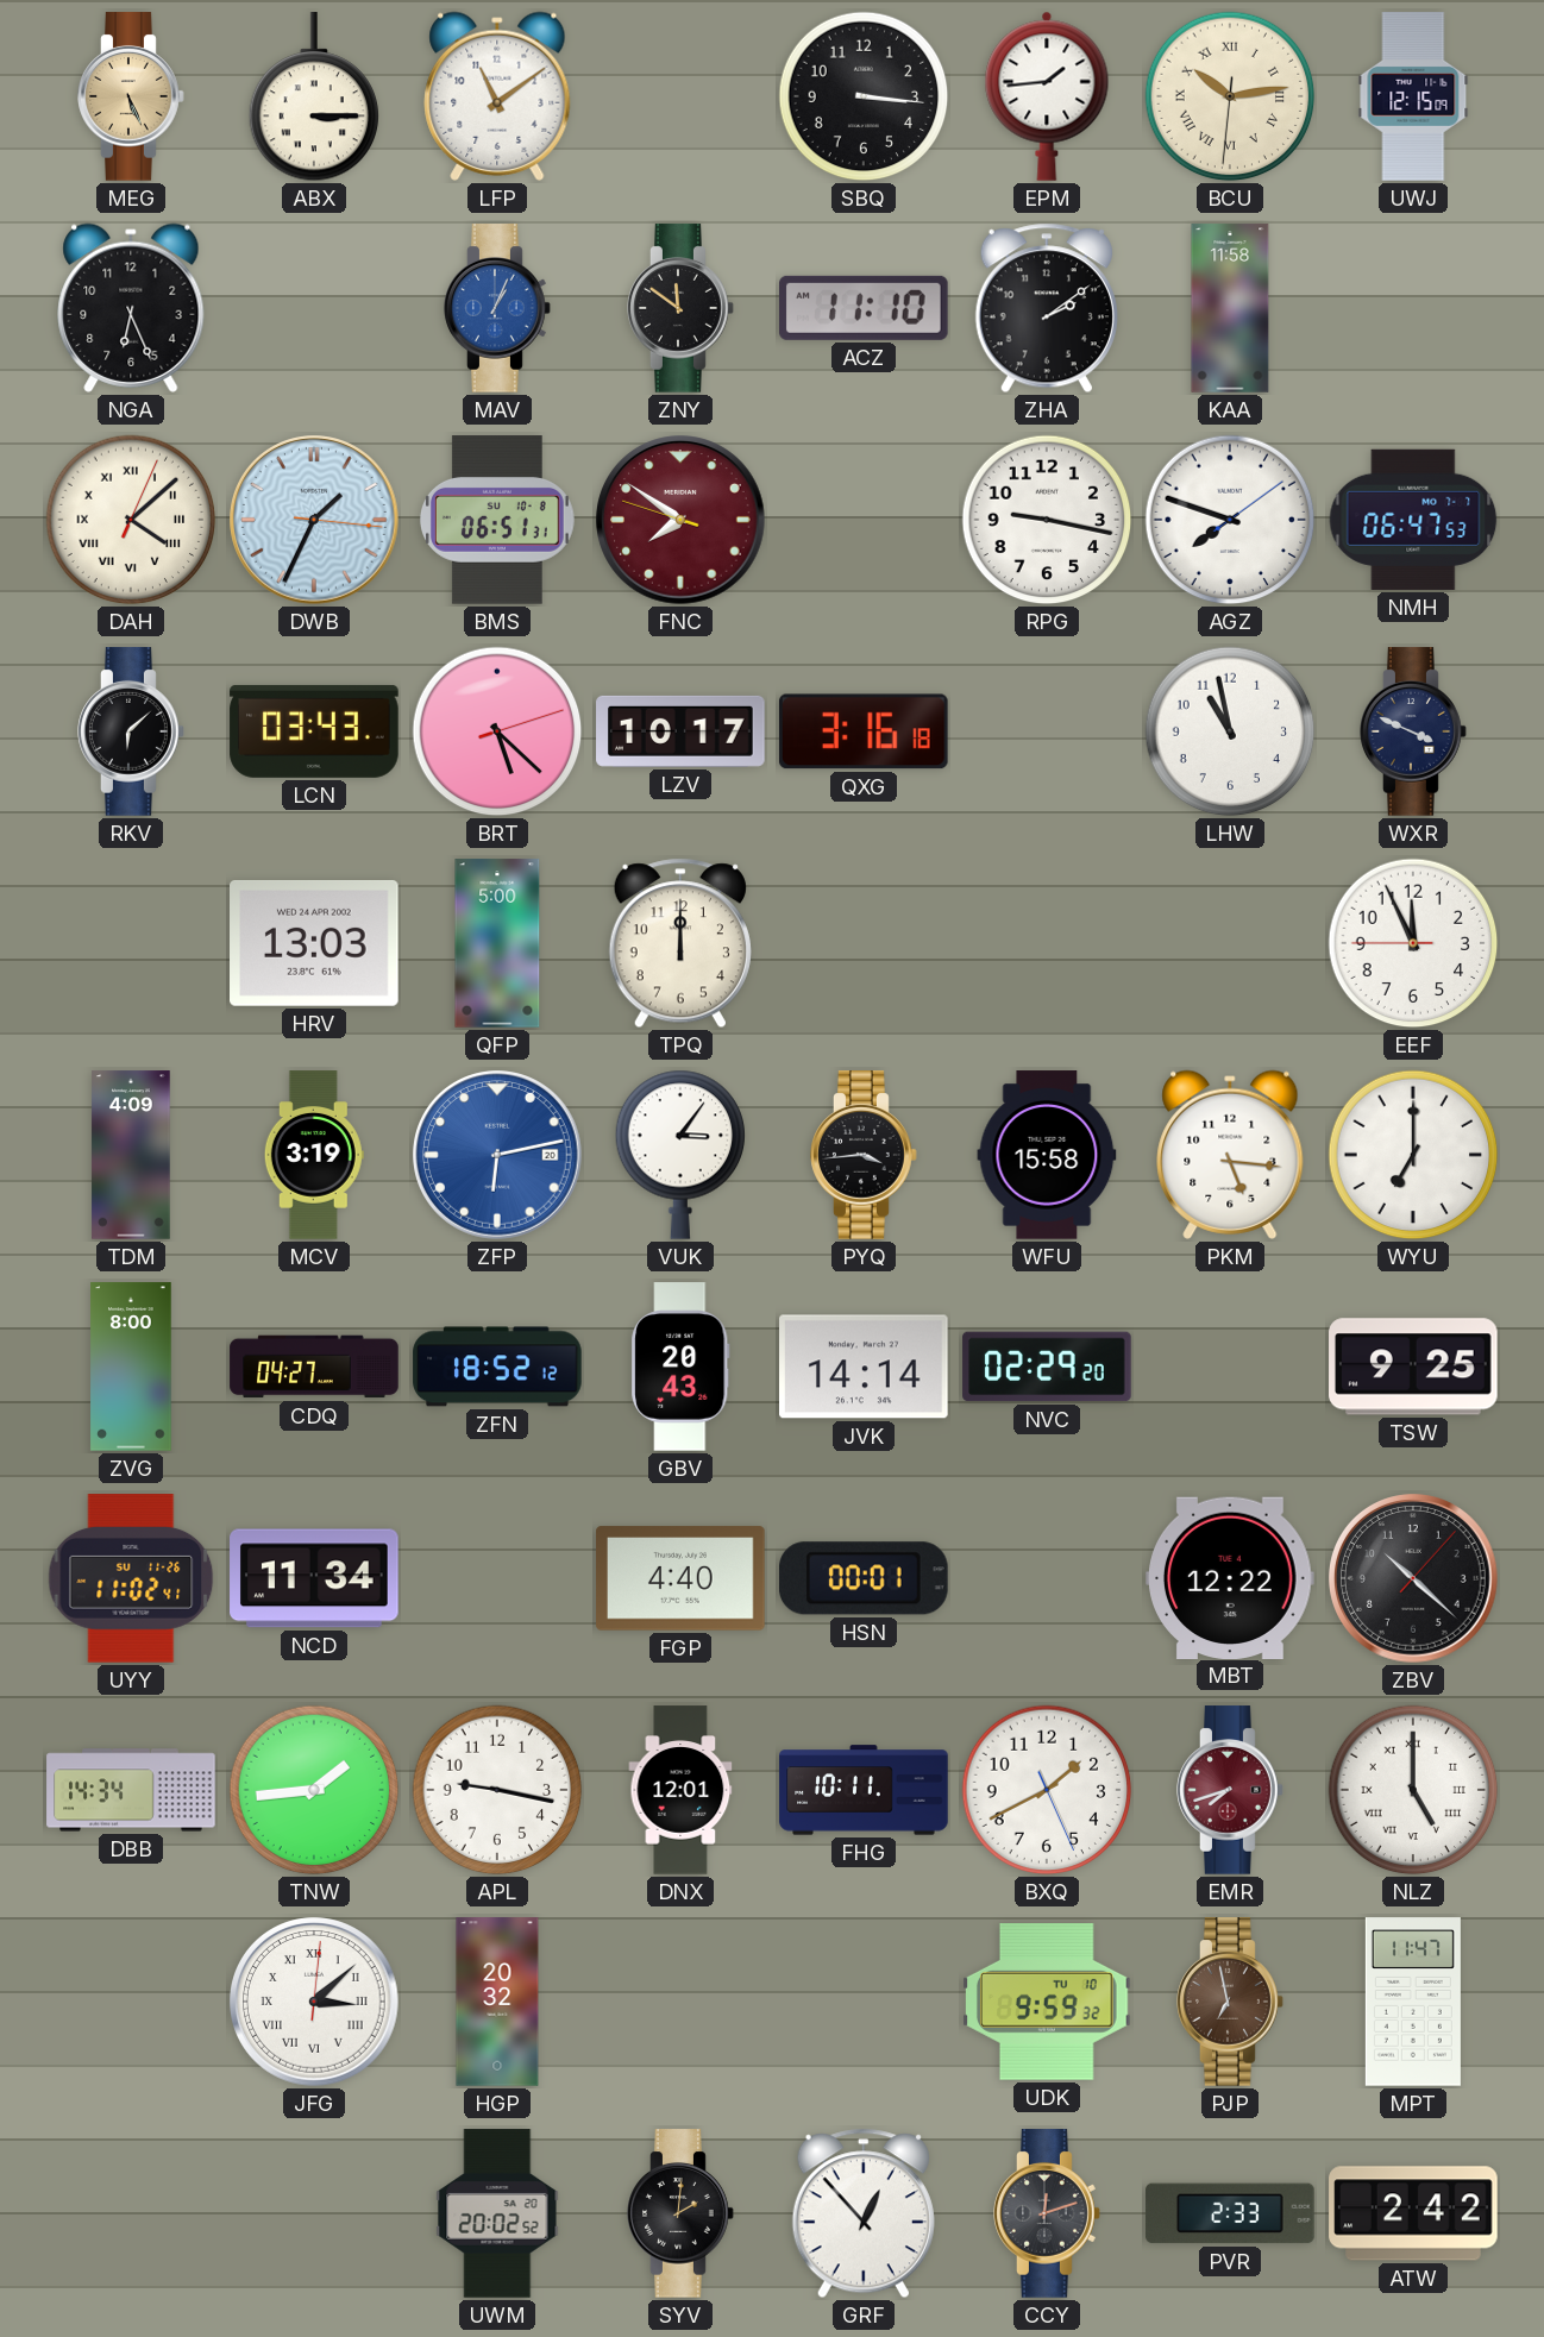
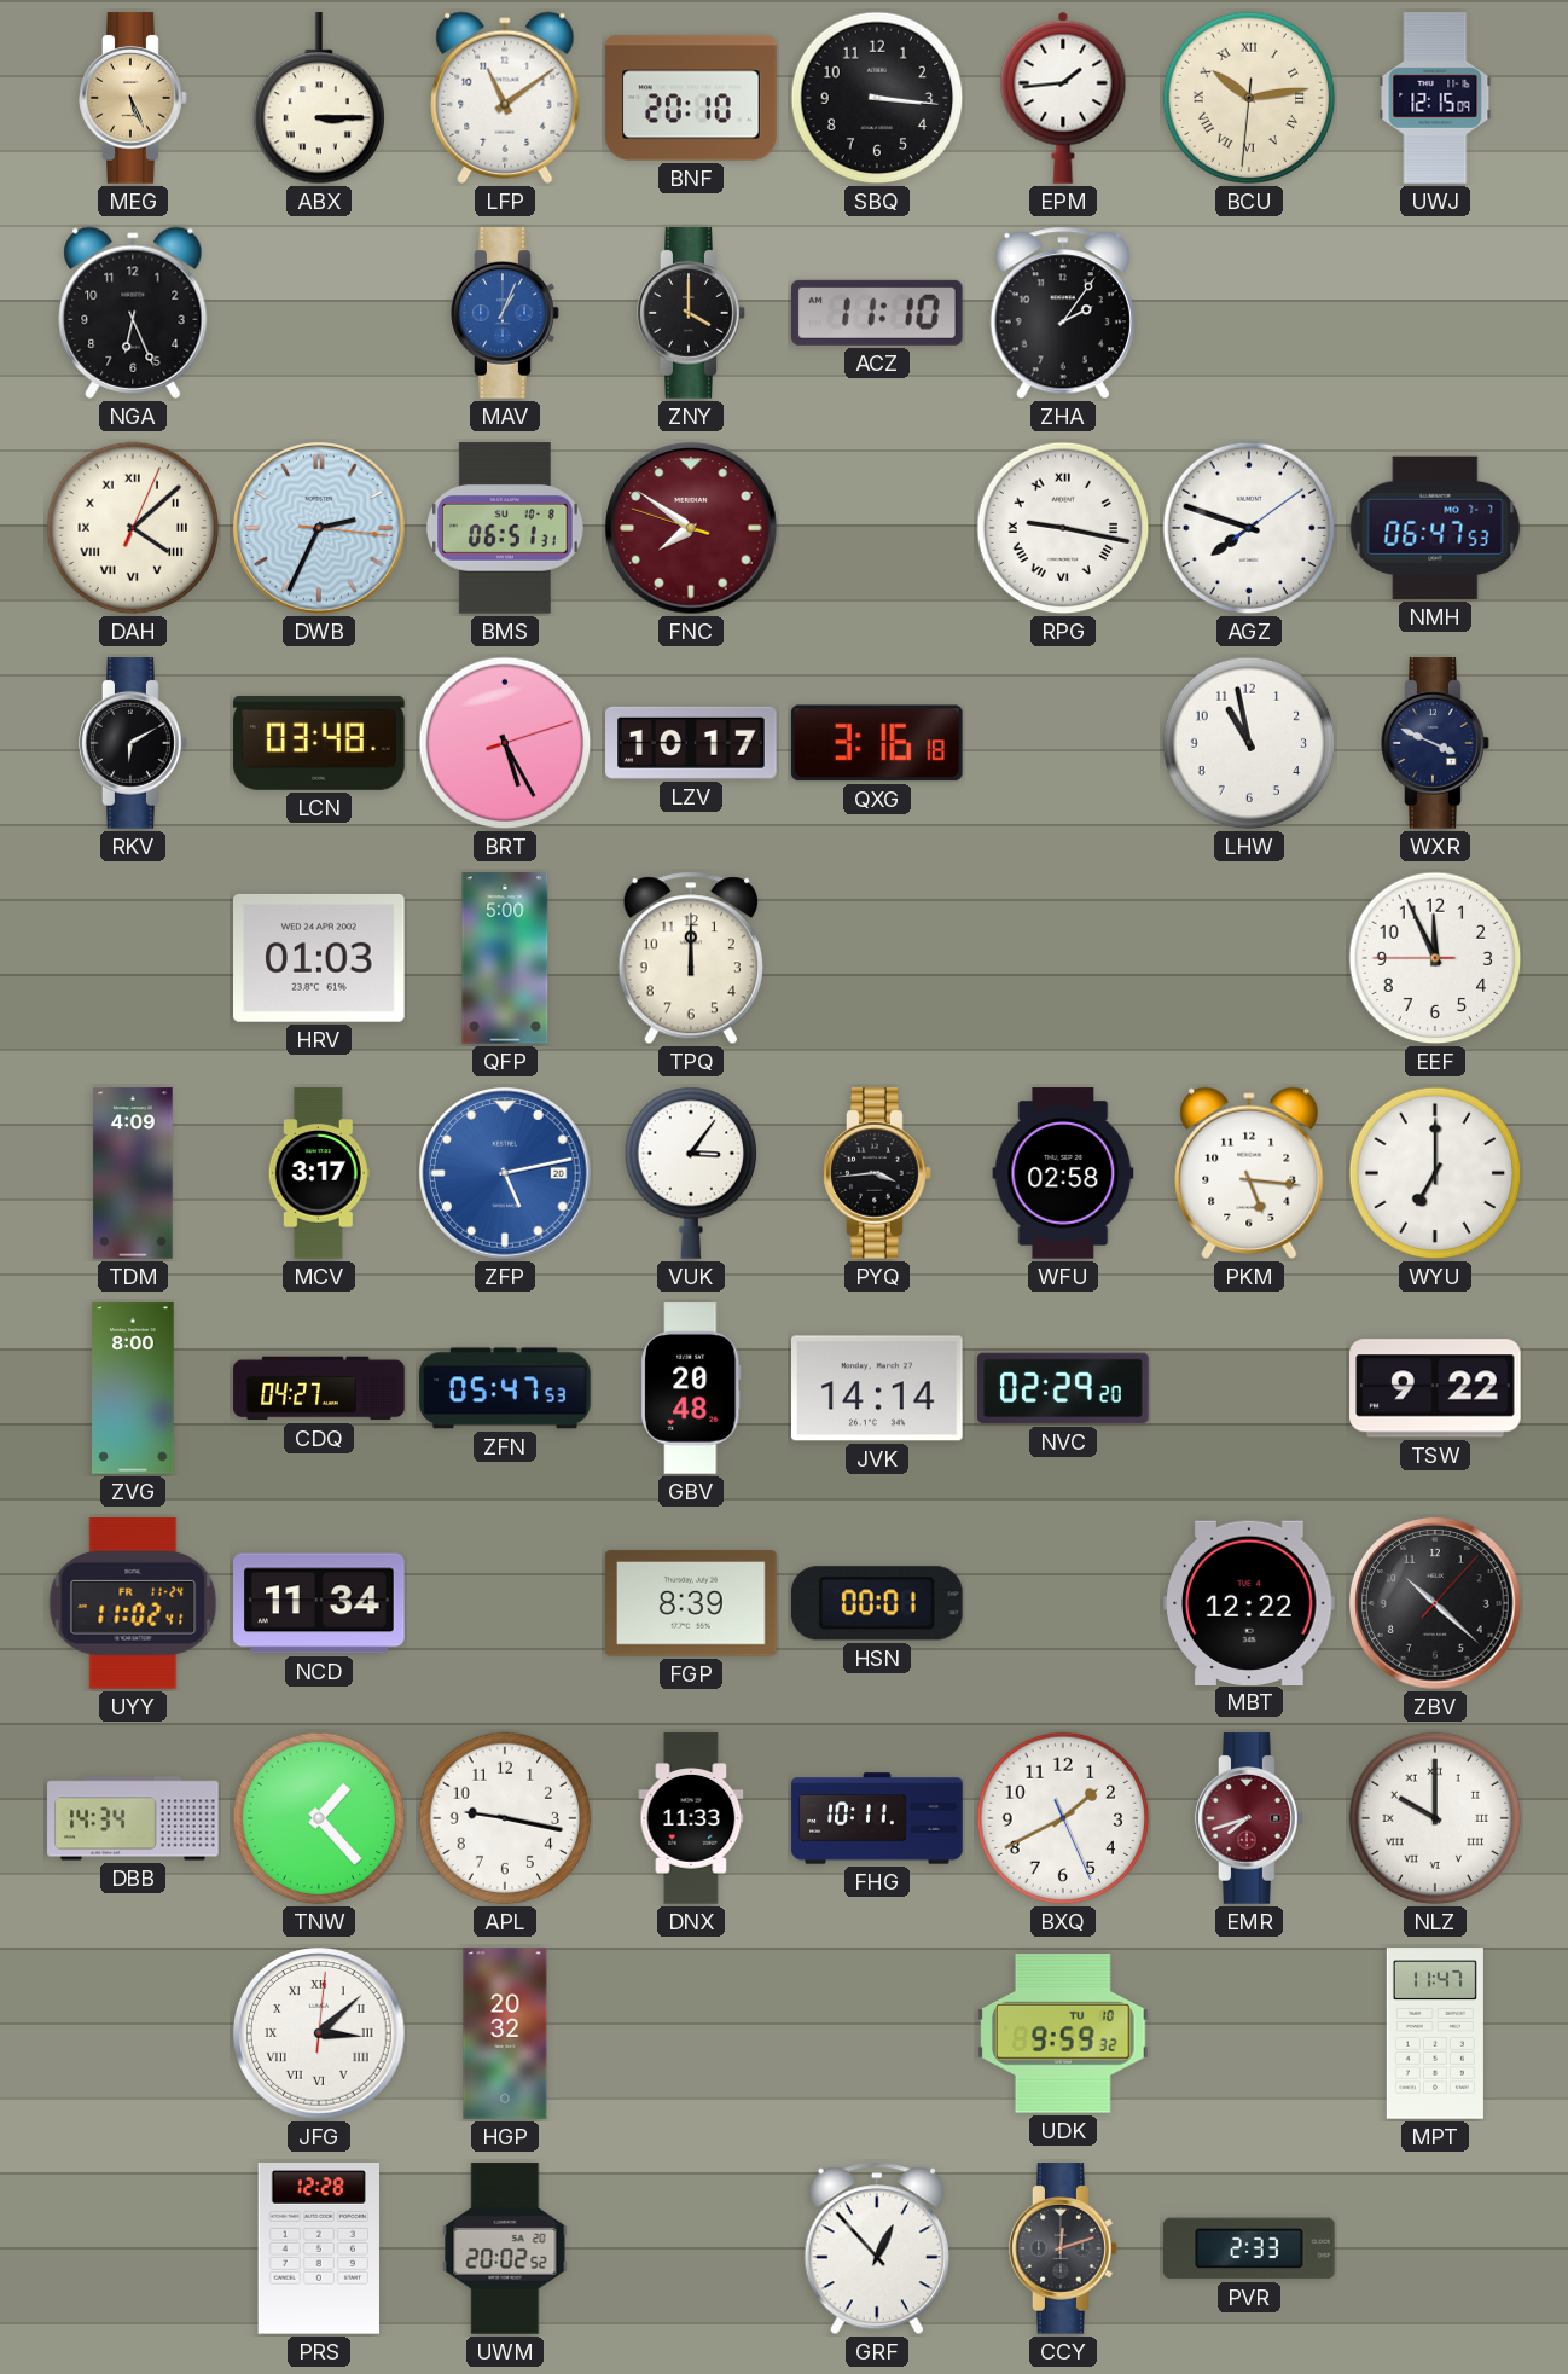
BNF: none -> 20:10
ZNY: 11:51 -> 4:00
ZHA: 2:09 -> 2:06
KAA: 11:58 -> none
DWB: 1:34 -> 2:34
RPG numerals: Arabic -> Roman
RKV: 6:08 -> 6:10
LCN: 03:43 -> 03:48
BRT: 5:22 -> 5:25
HRV: 13:03 -> 01:03
MCV: 3:19 -> 3:17
ZFP: 6:13 -> 5:13
WFU: 15:58 -> 02:58
ZFN: 18:52 -> 05:47
GBV: 20:43 -> 20:48
TSW: 9:25 -> 9:22
UYY date: SU 11-26 -> FR 11-24
FGP: 4:40 -> 8:39
TNW: 1:44 -> 1:23
DNX: 12:01 -> 11:33
NLZ: 5:00 -> 10:00
PJP: 6:58 -> none
PRS: none -> 12:28
SYV: 2:01 -> none
ATW: 2:42 -> none
